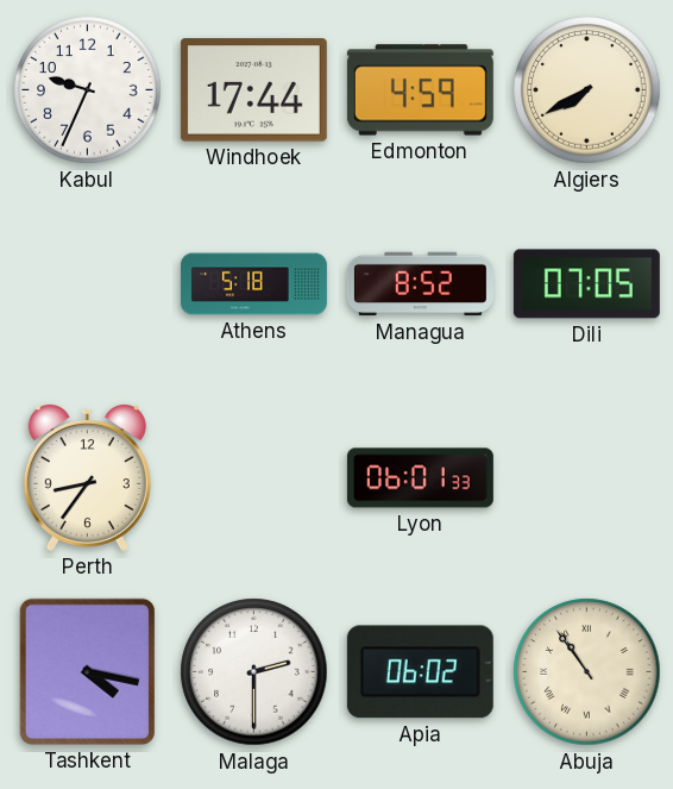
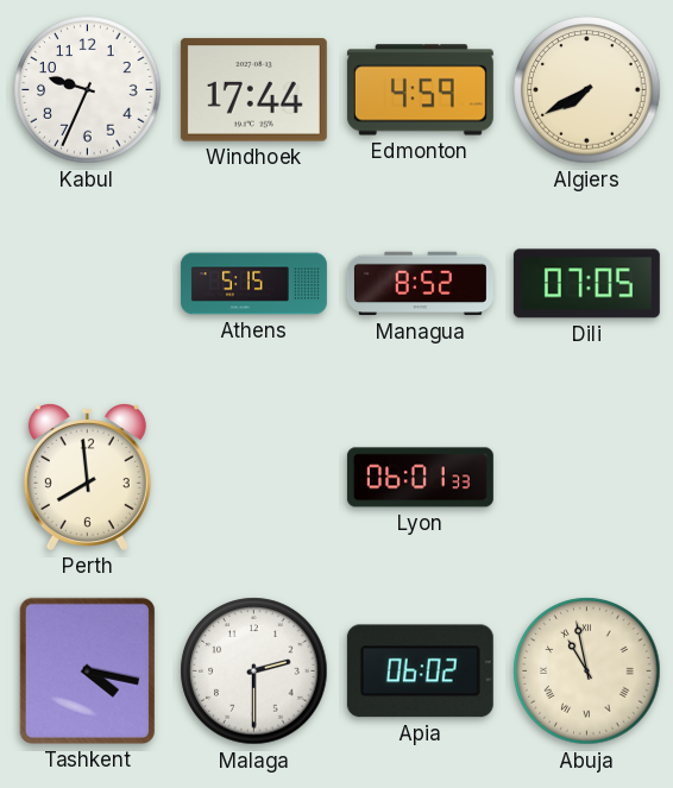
Athens: 5:18 -> 5:15
Perth: 8:36 -> 7:59
Abuja: 10:54 -> 10:58
